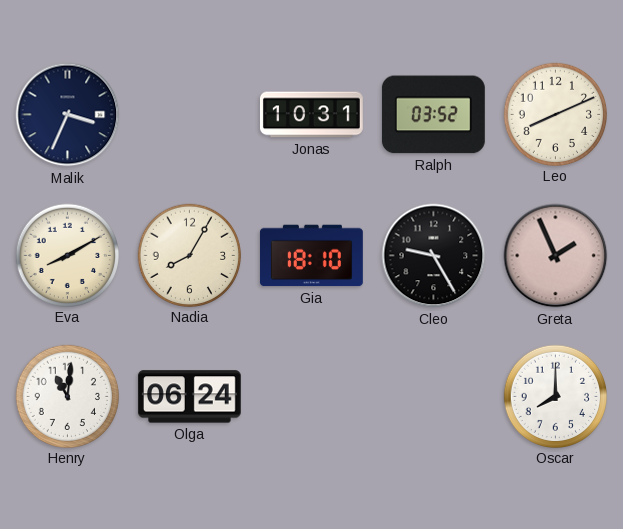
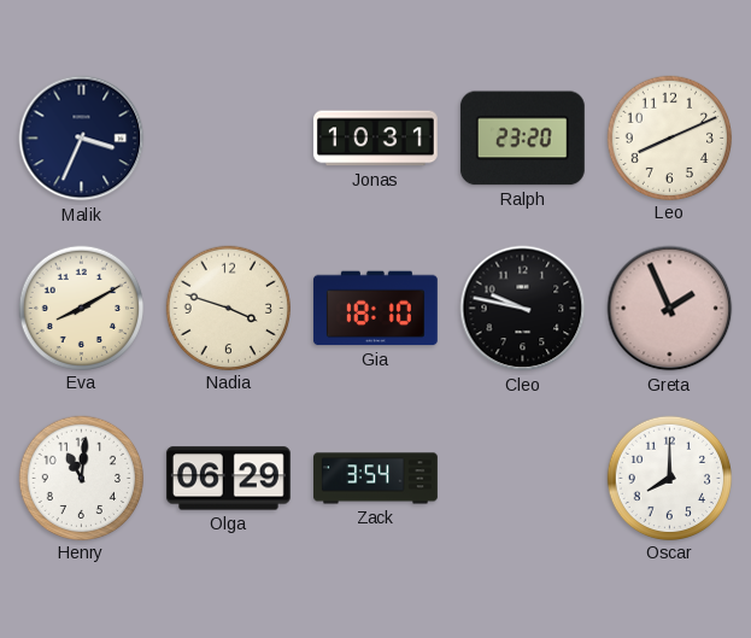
Ralph: 03:52 -> 23:20
Nadia: 8:05 -> 3:48
Cleo: 9:25 -> 9:47
Olga: 06:24 -> 06:29
Zack: none -> 3:54
